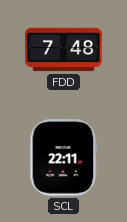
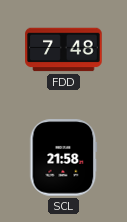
SCL: 22:11 -> 21:58
